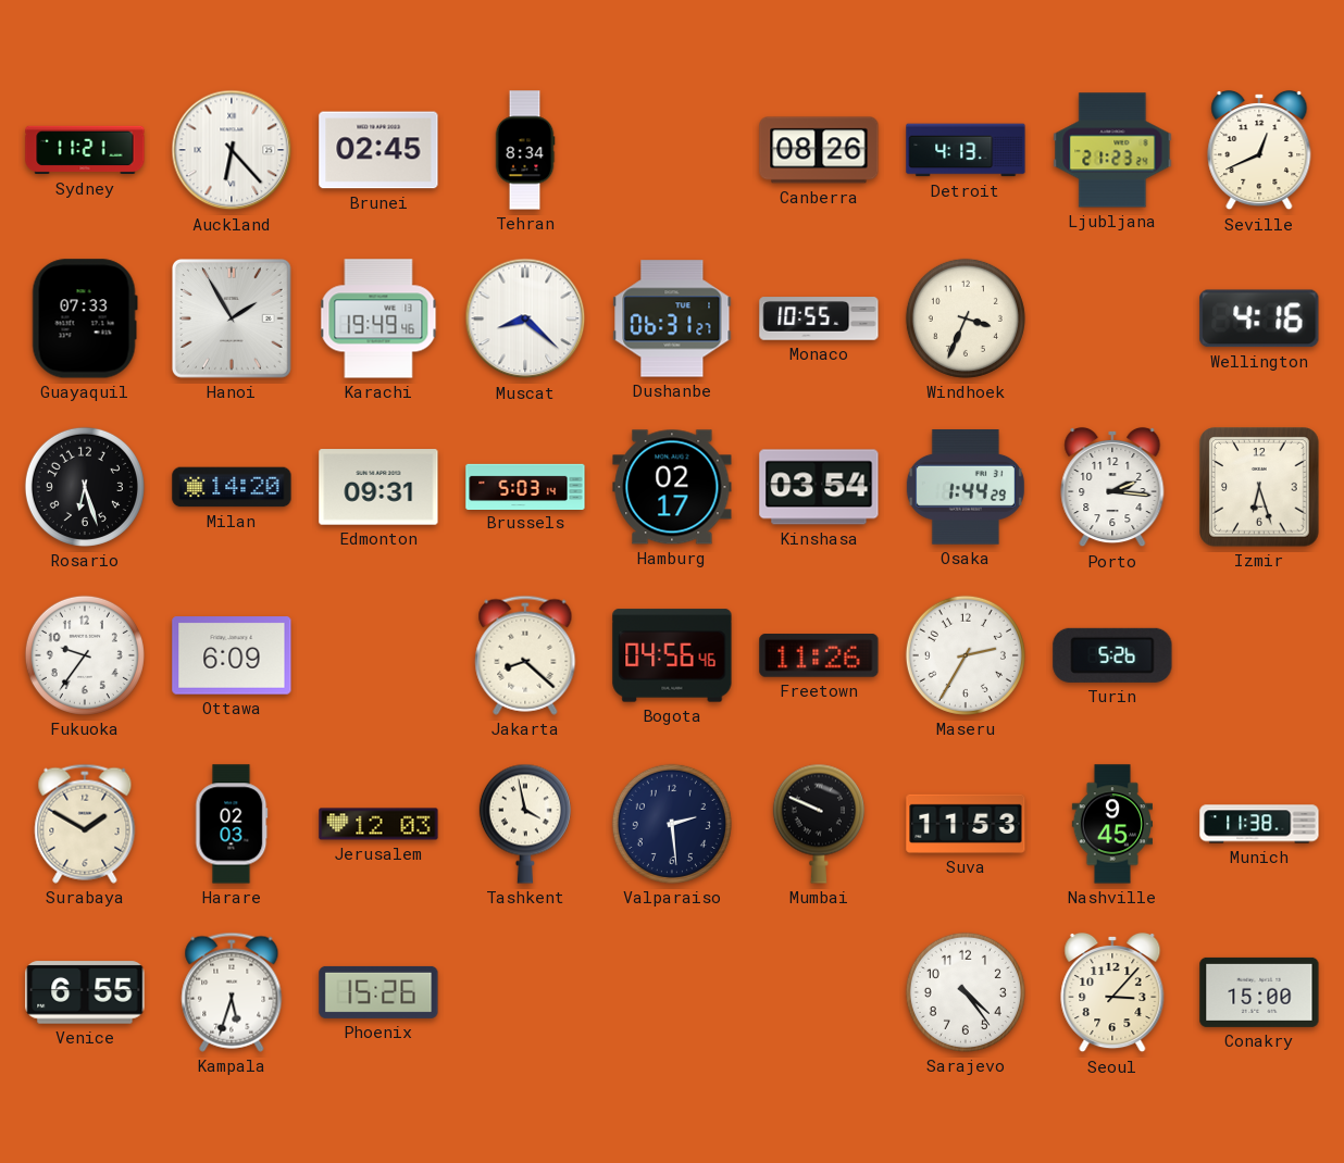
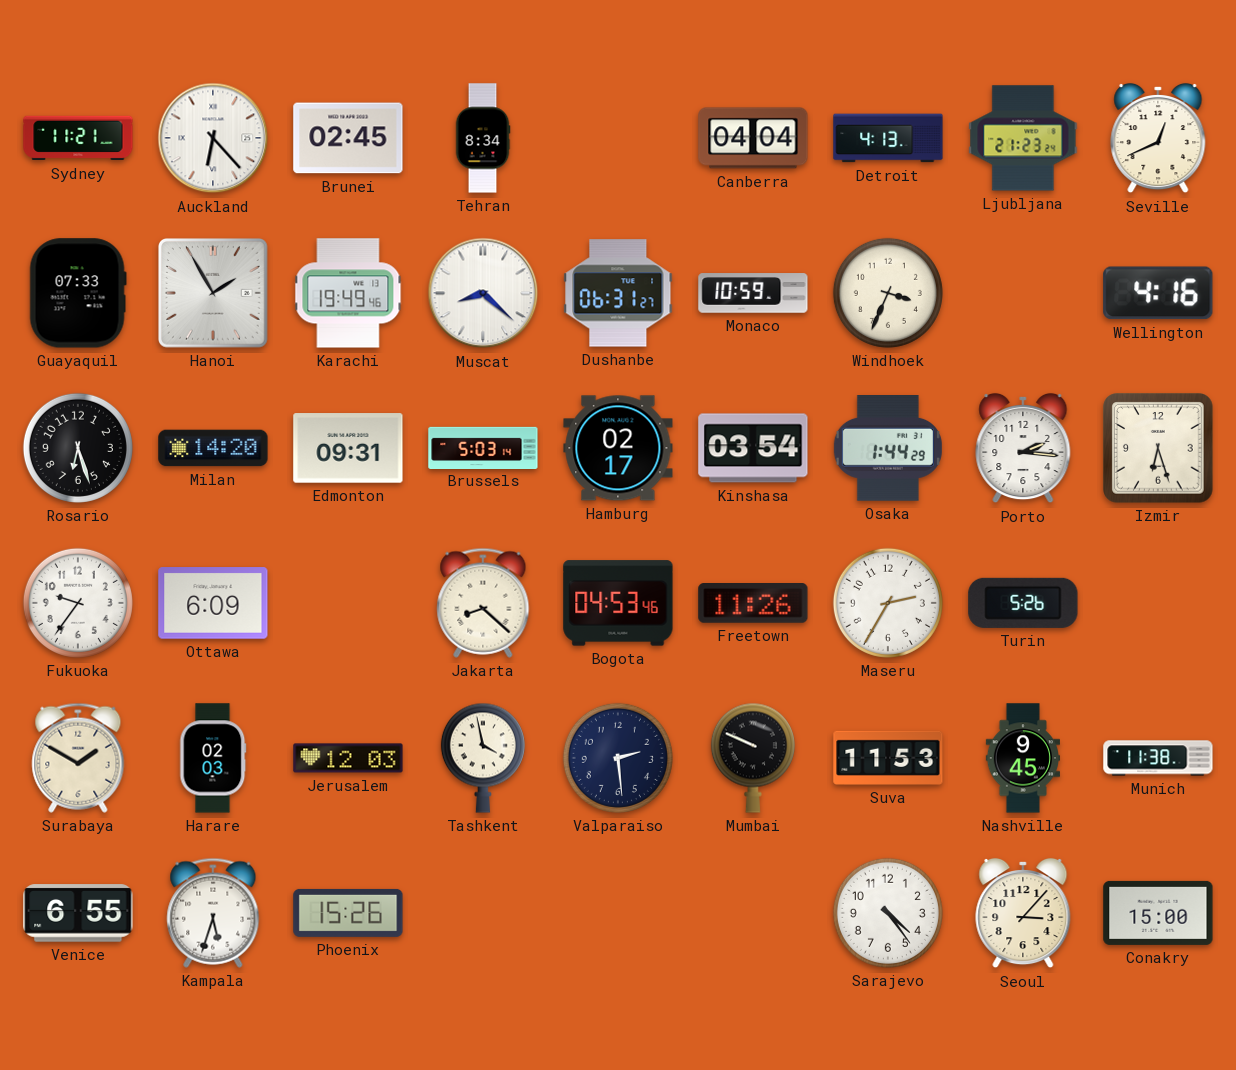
Canberra: 08:26 -> 04:04
Monaco: 10:55 -> 10:59
Bogota: 04:56 -> 04:53
